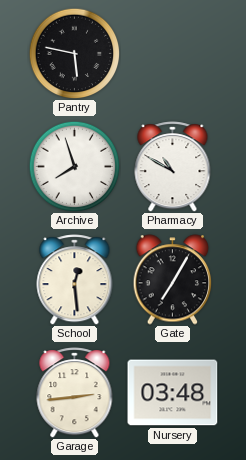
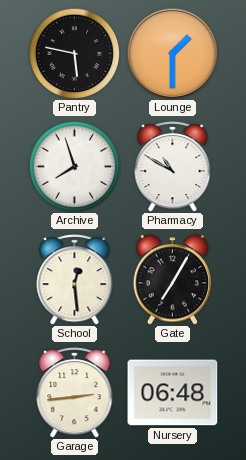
Lounge: none -> 1:30
Nursery: 03:48 -> 06:48
